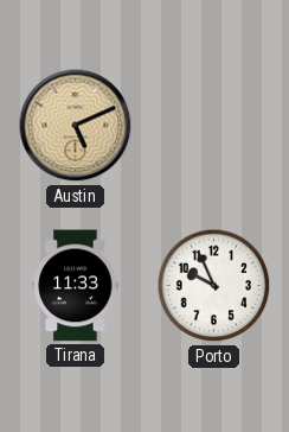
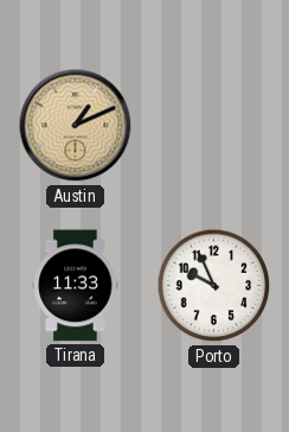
Austin: 5:11 -> 1:11
